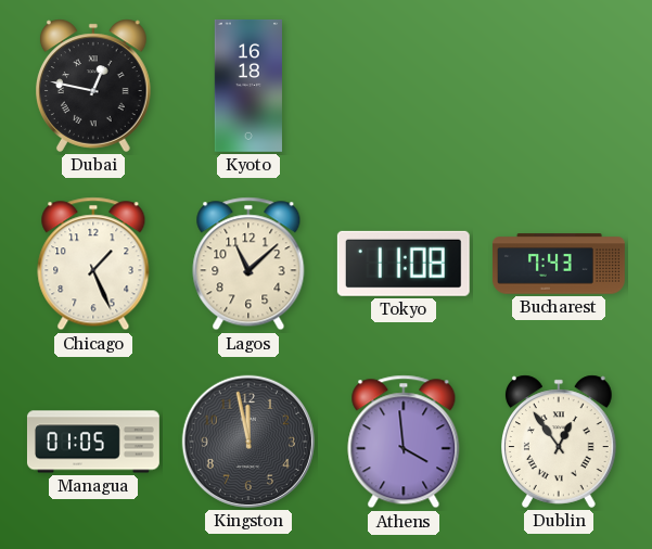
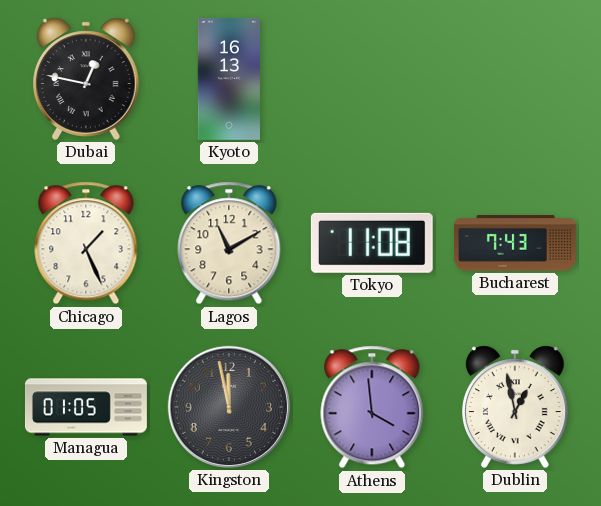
Kyoto: 16:18 -> 16:13
Lagos: 11:08 -> 11:10
Dublin: 12:54 -> 12:58
